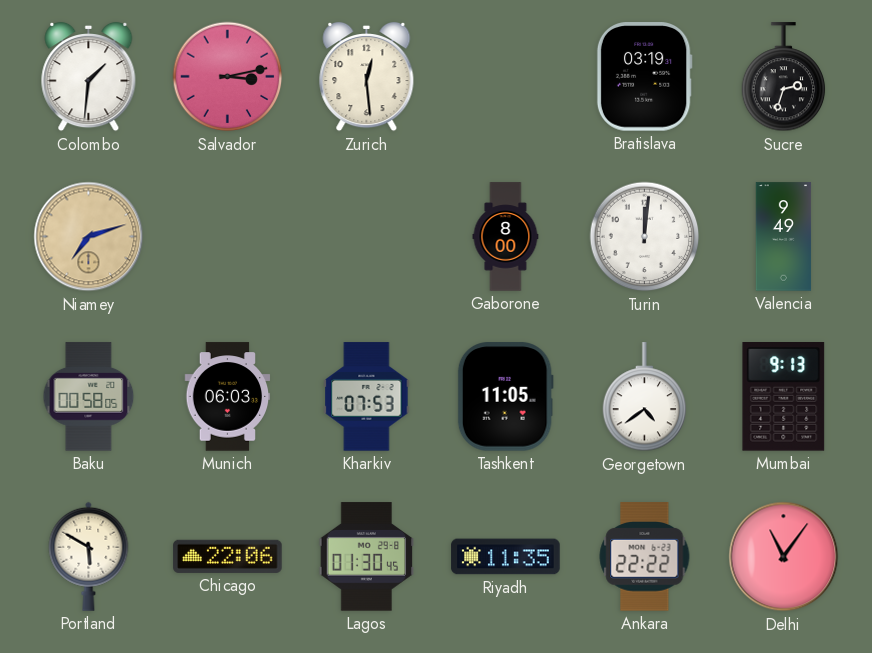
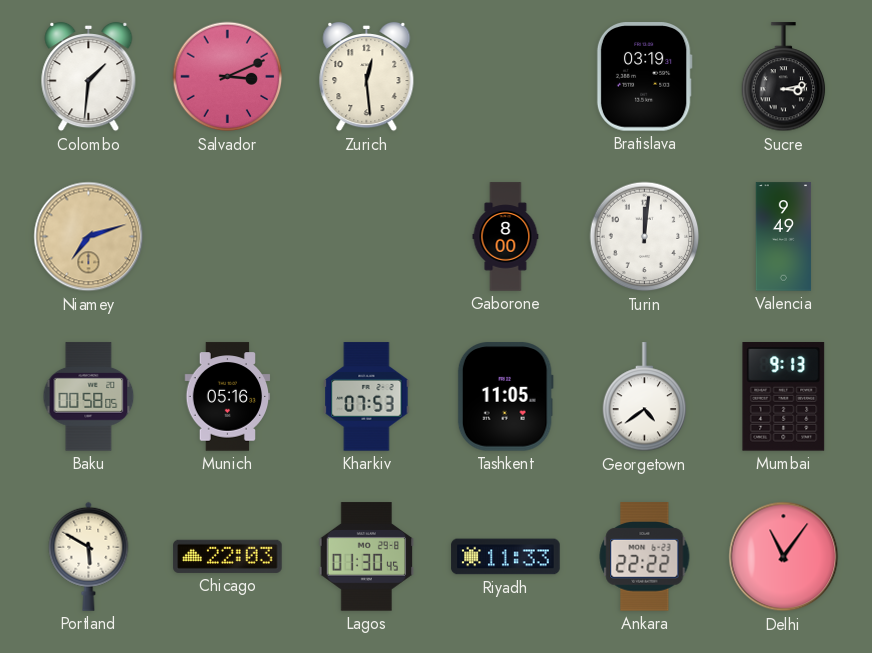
Salvador: 3:13 -> 3:11
Sucre: 2:33 -> 3:13
Munich: 06:03 -> 05:16
Chicago: 22:06 -> 22:03
Riyadh: 11:35 -> 11:33
